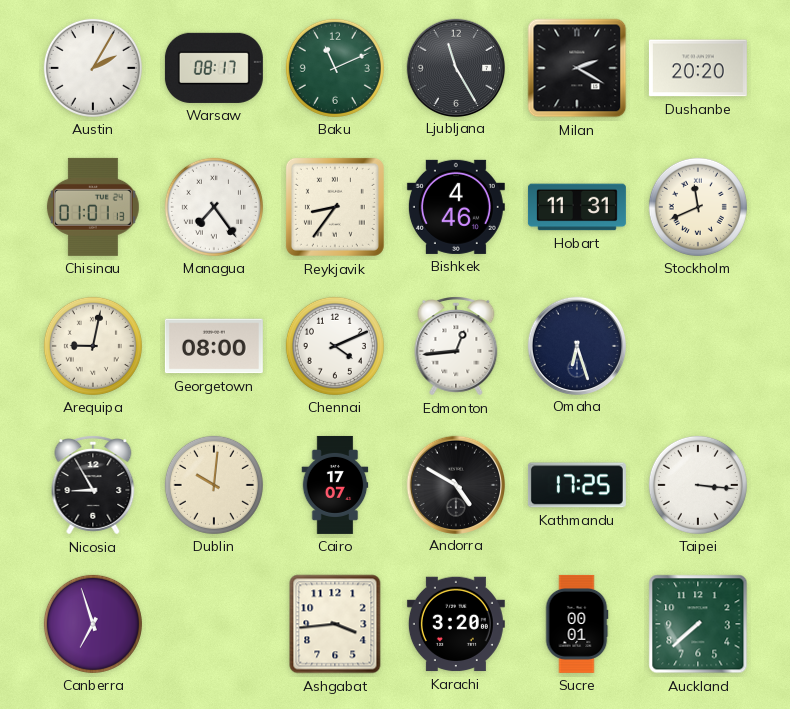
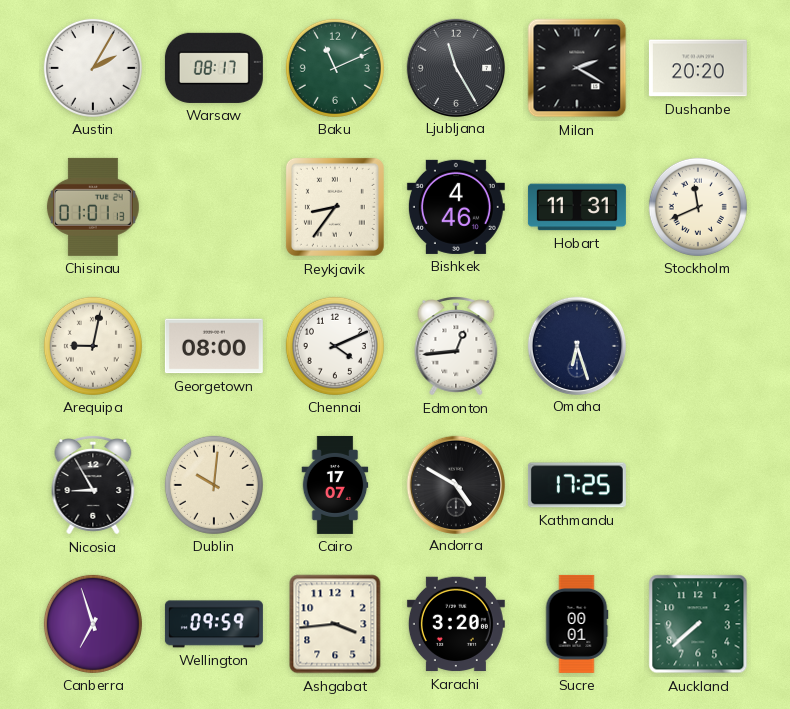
Managua: 7:24 -> none
Taipei: 3:16 -> none
Wellington: none -> 09:59
